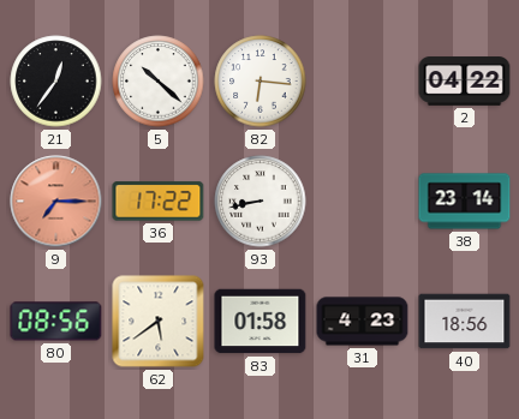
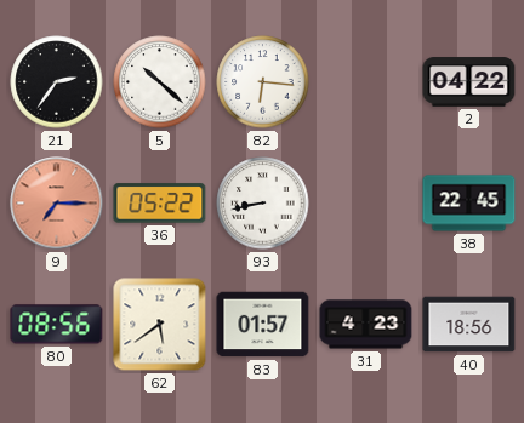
21: 12:36 -> 2:36
36: 17:22 -> 05:22
38: 23:14 -> 22:45
83: 01:58 -> 01:57
